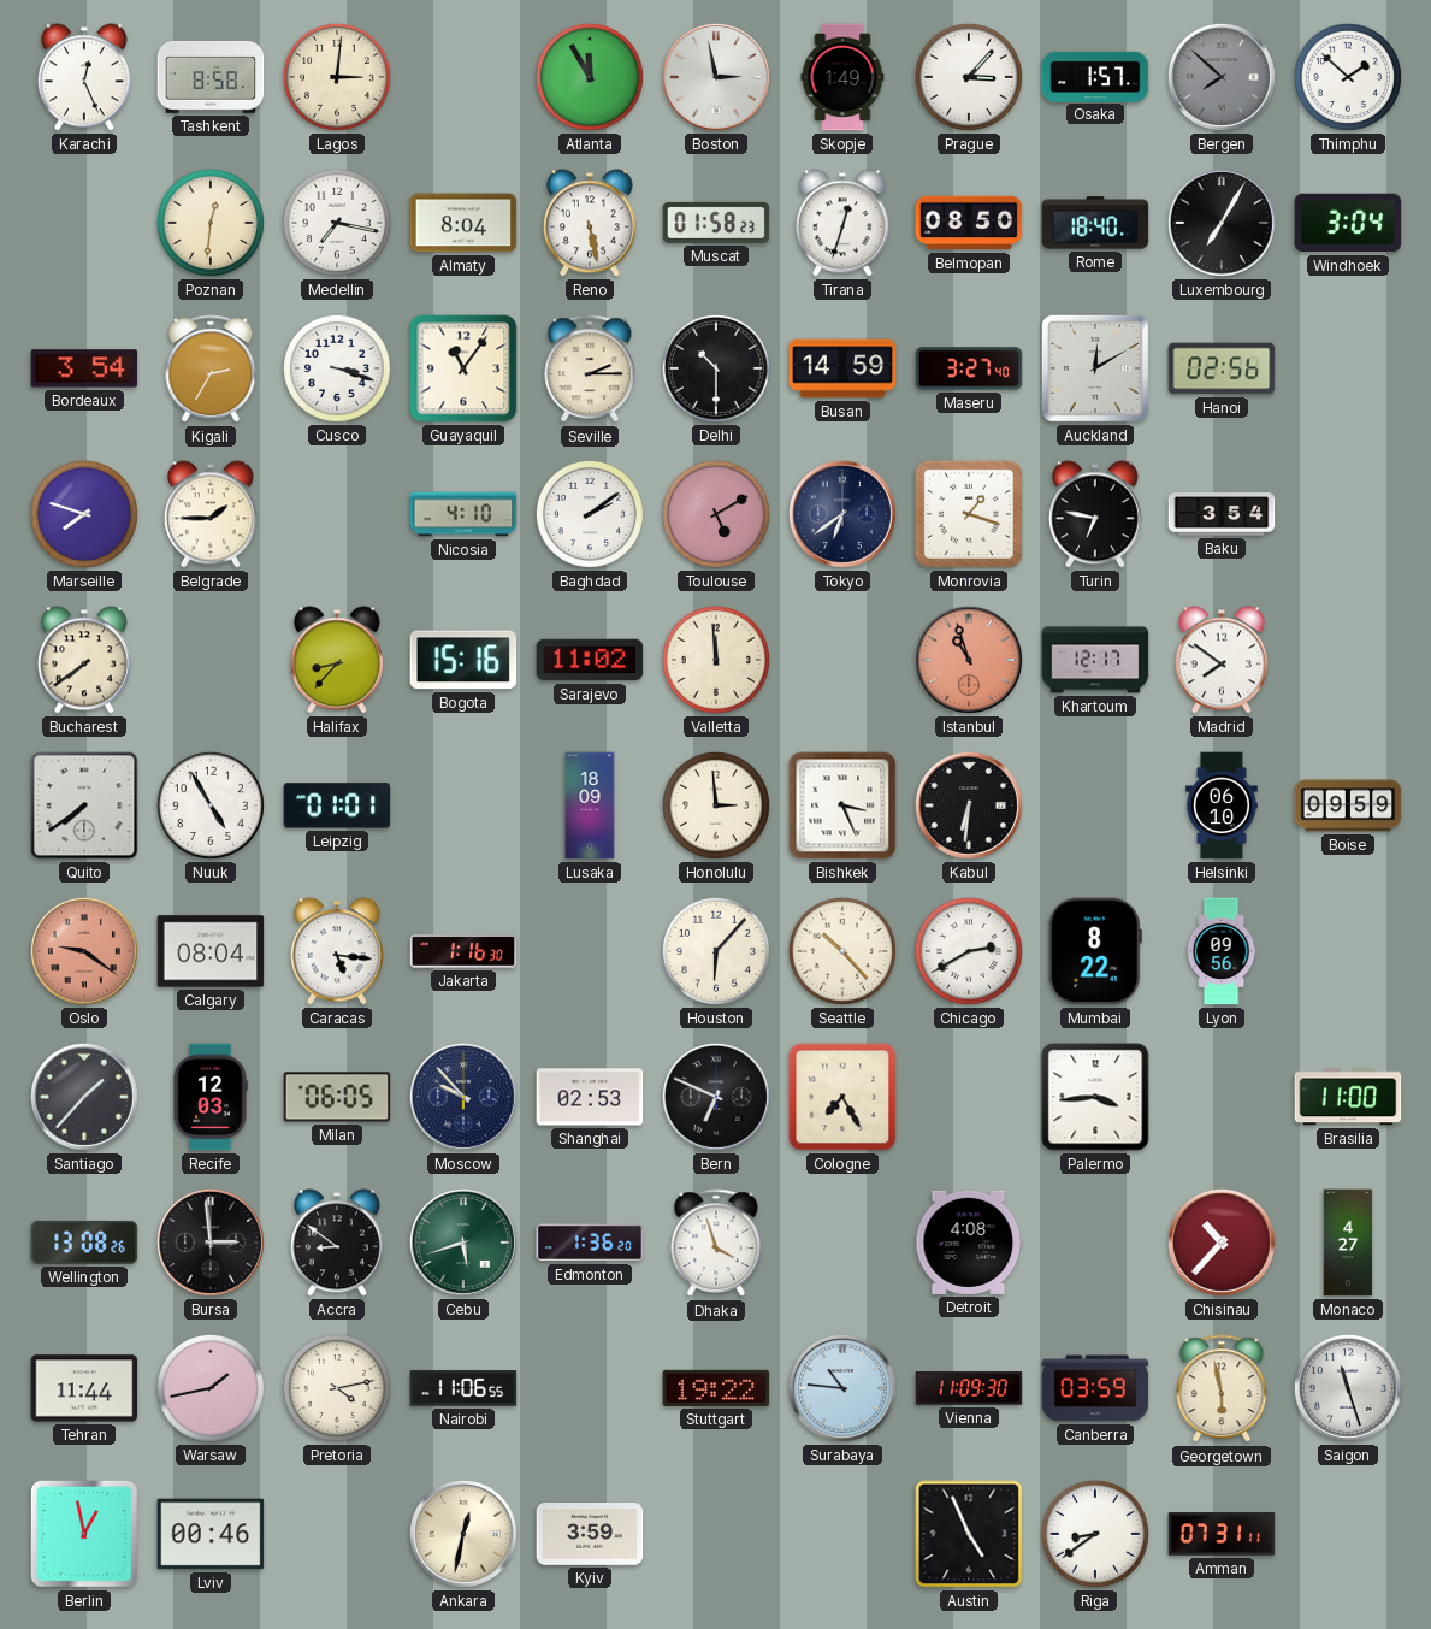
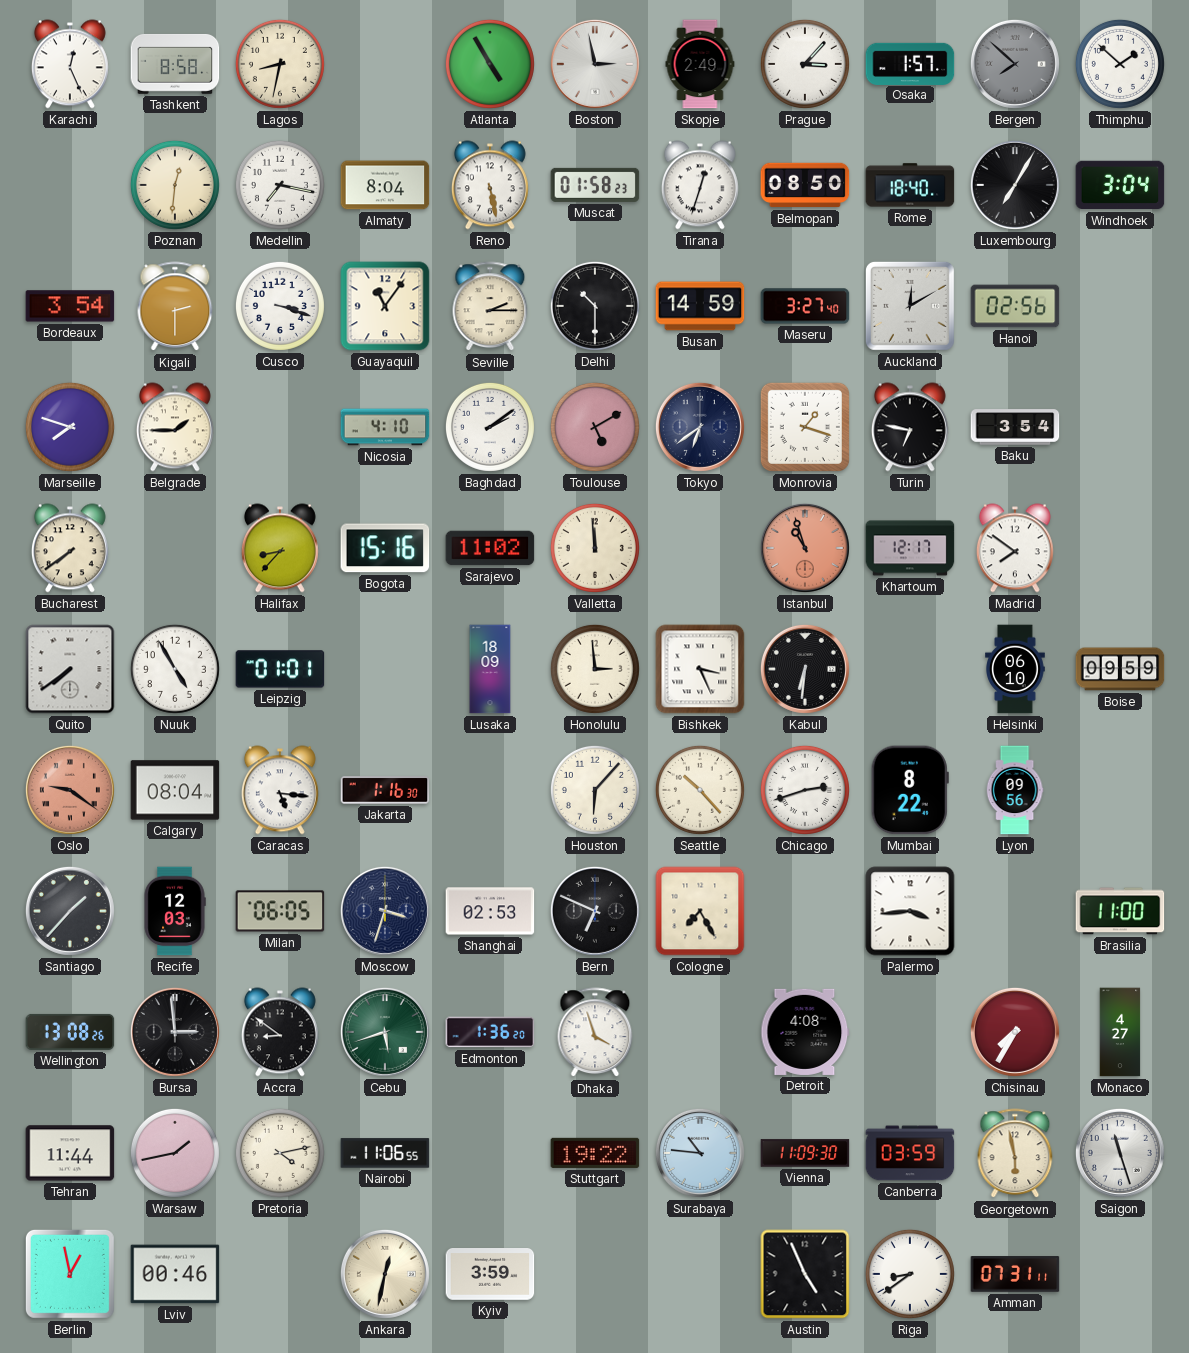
Lagos: 3:01 -> 8:32
Atlanta: 11:55 -> 4:55
Skopje: 1:49 -> 2:49
Kigali: 2:35 -> 2:30
Chicago: 2:40 -> 2:42
Moscow: 9:53 -> 3:33
Chisinau: 10:37 -> 7:35
